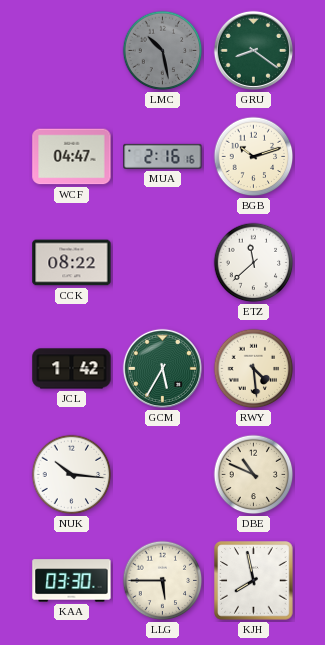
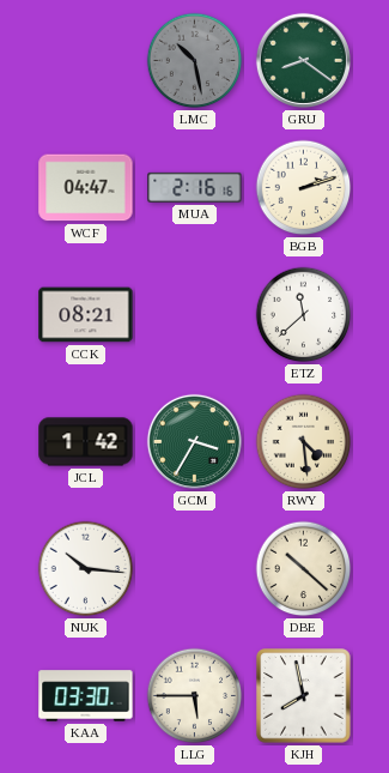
BGB: 10:12 -> 2:12
CCK: 08:22 -> 08:21
GCM: 5:35 -> 3:35
DBE: 10:49 -> 10:22
